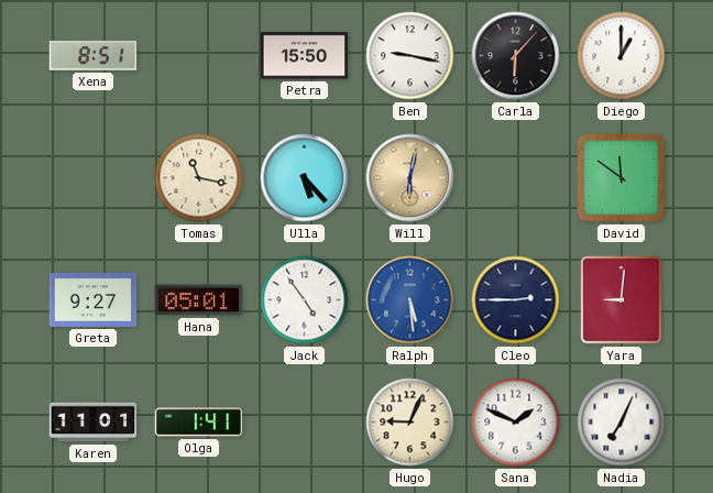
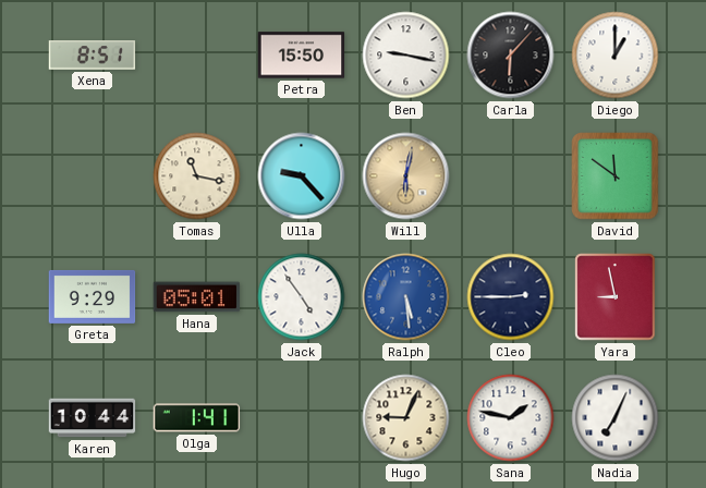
Ulla: 5:23 -> 9:23
Greta: 9:27 -> 9:29
Yara: 9:01 -> 8:58
Karen: 11:01 -> 10:44
Sana: 1:49 -> 1:47
